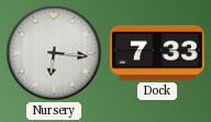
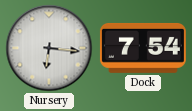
Dock: 7:33 -> 7:54
